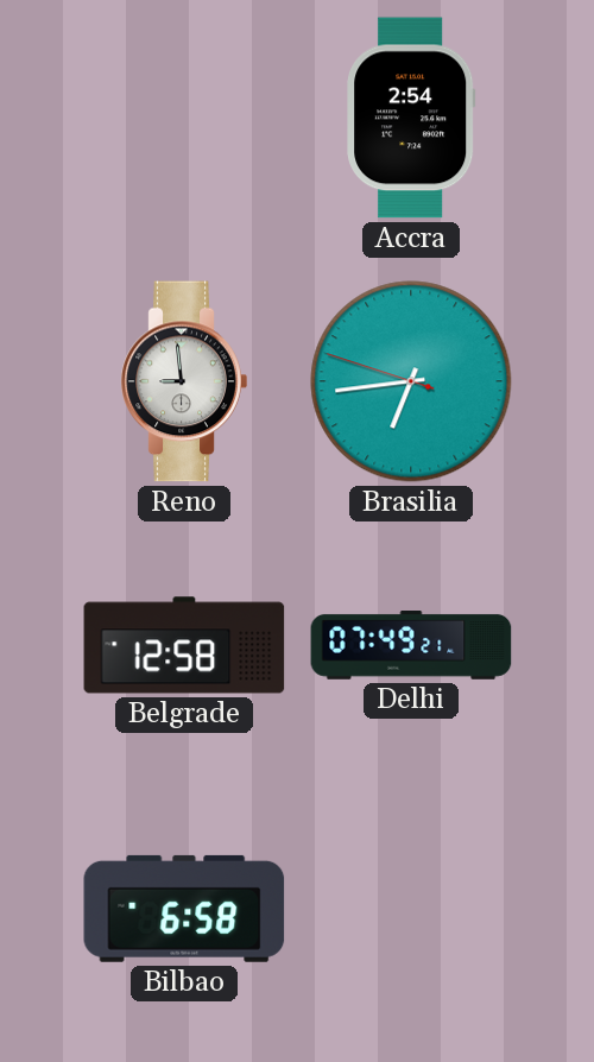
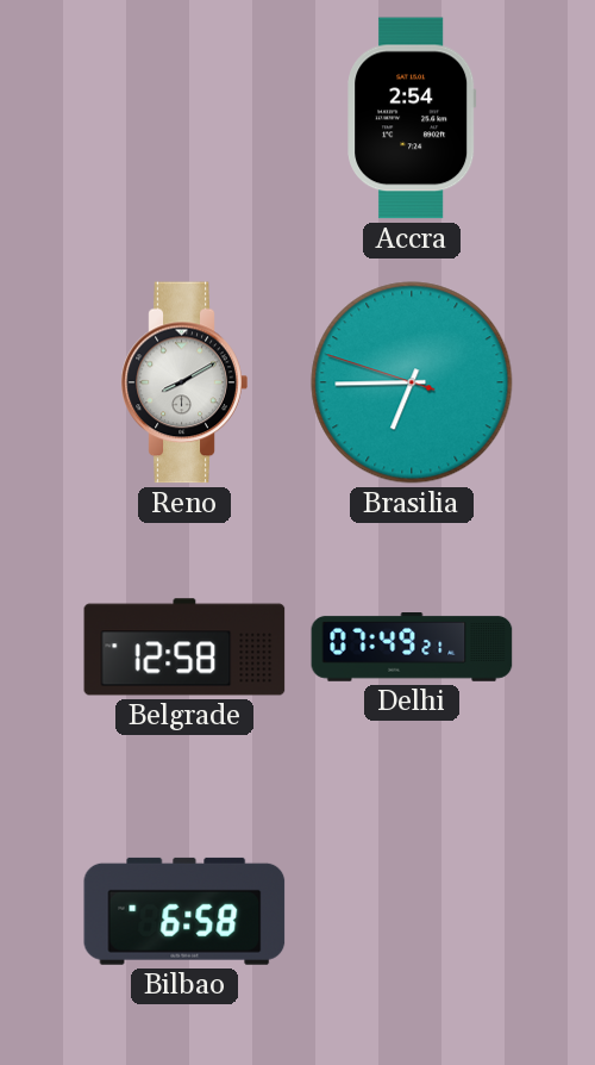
Reno: 8:59 -> 8:10
Brasilia: 6:43 -> 6:44
